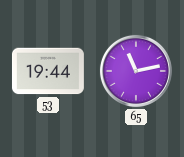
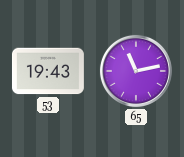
53: 19:44 -> 19:43
